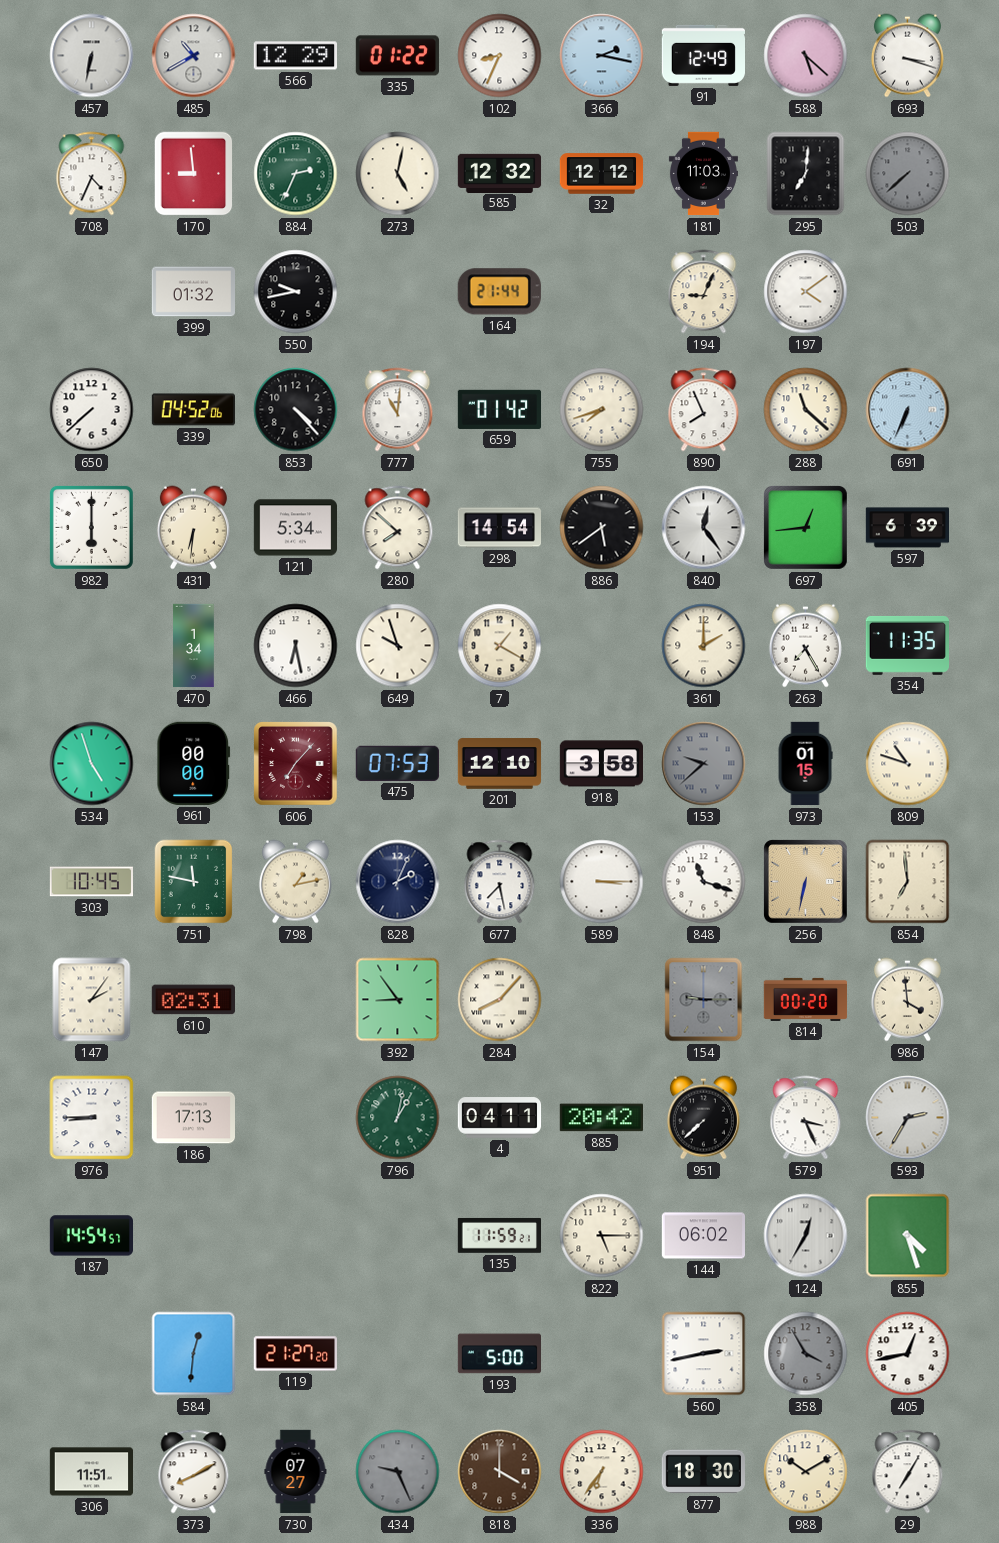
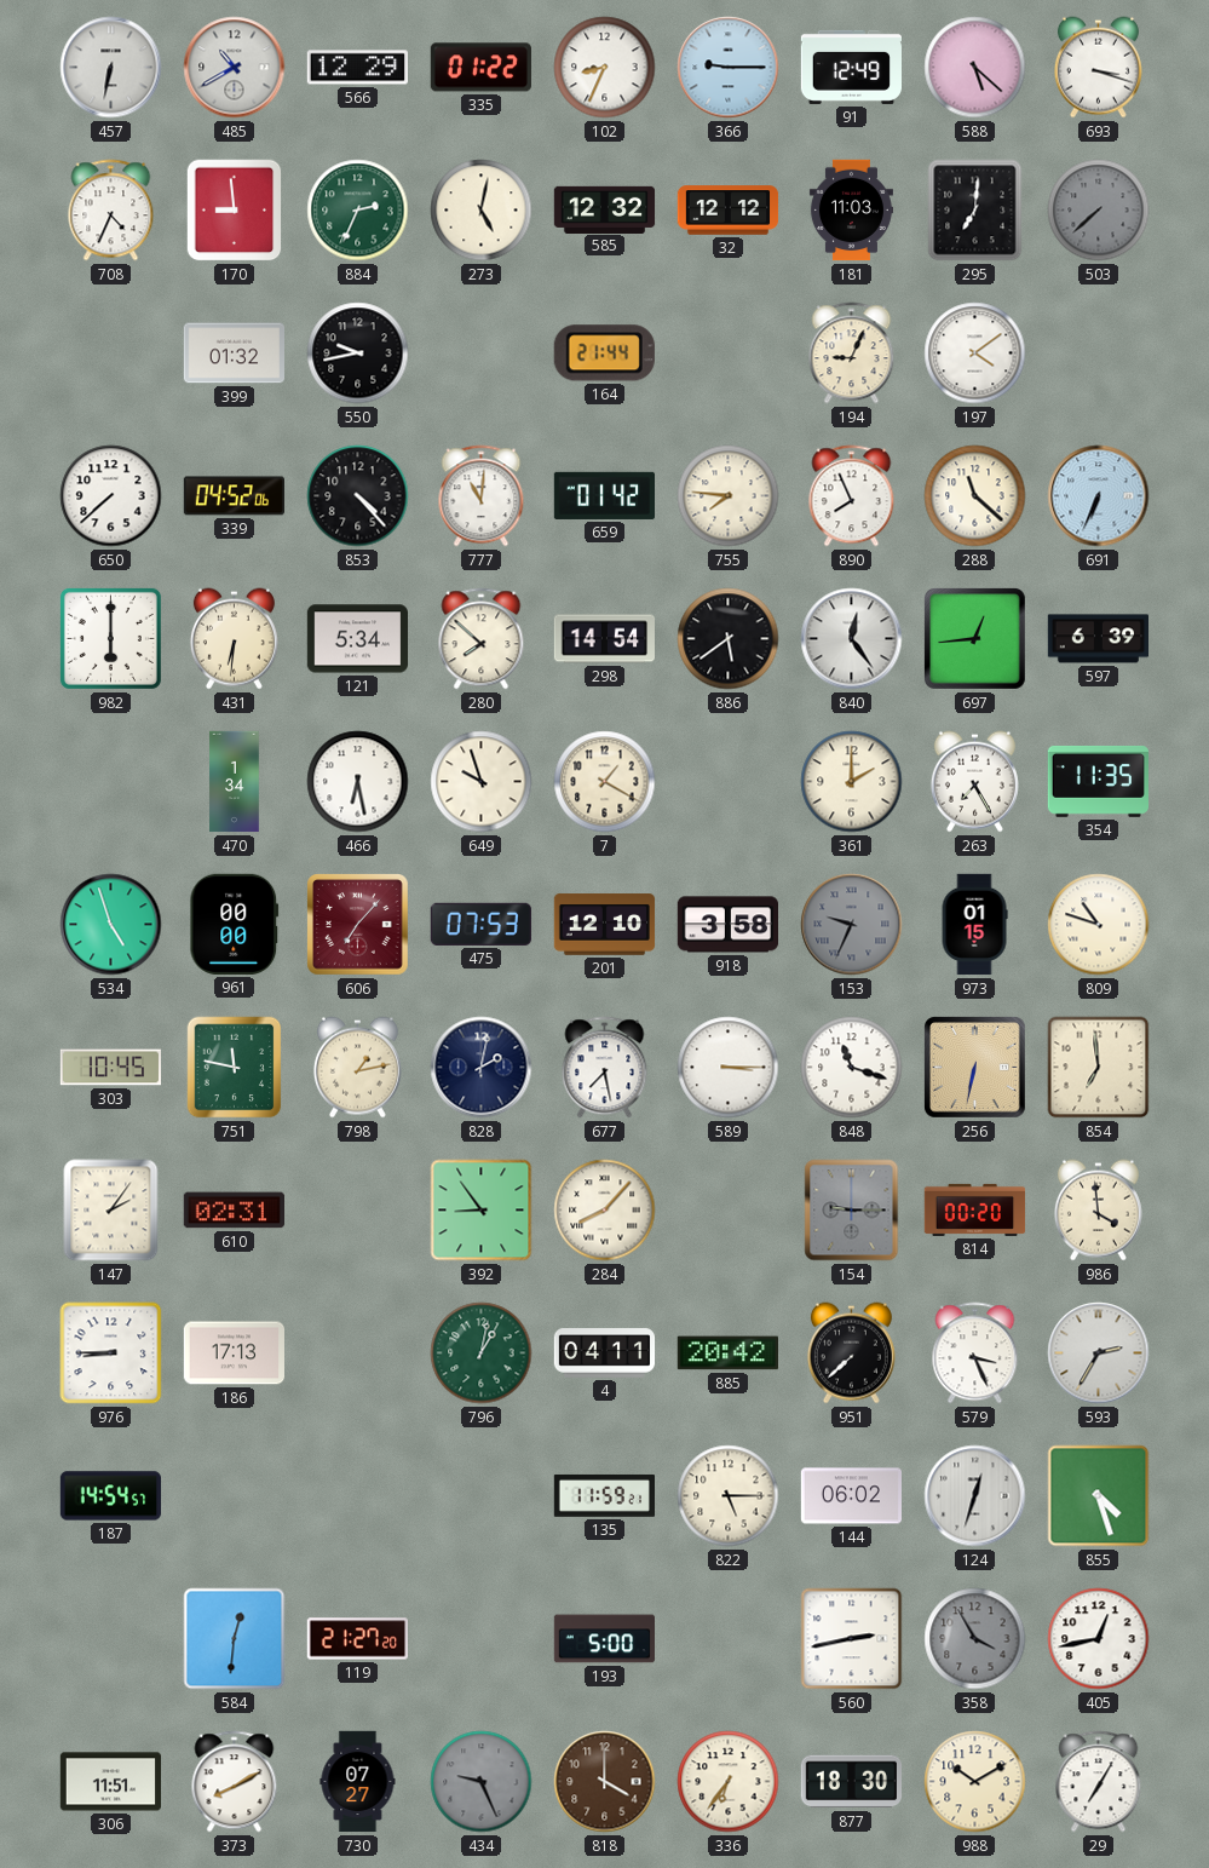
366: 2:17 -> 9:15
755: 7:42 -> 7:46
153: 9:38 -> 9:34
828: 2:04 -> 2:02
124: 12:35 -> 12:33
